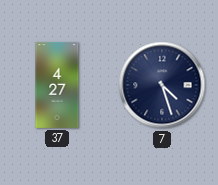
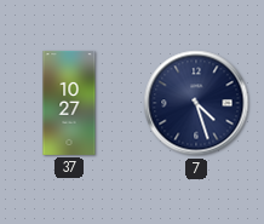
37: 4:27 -> 10:27
